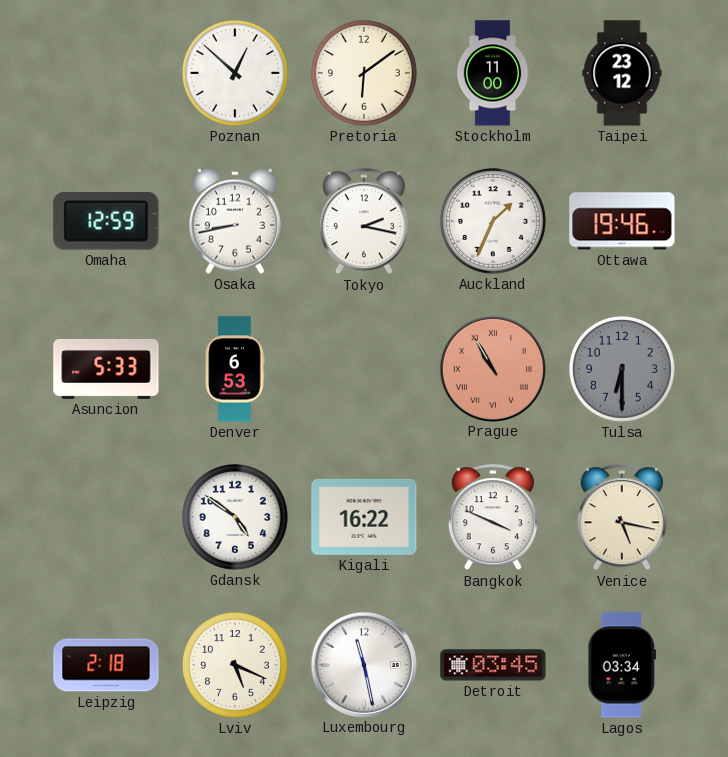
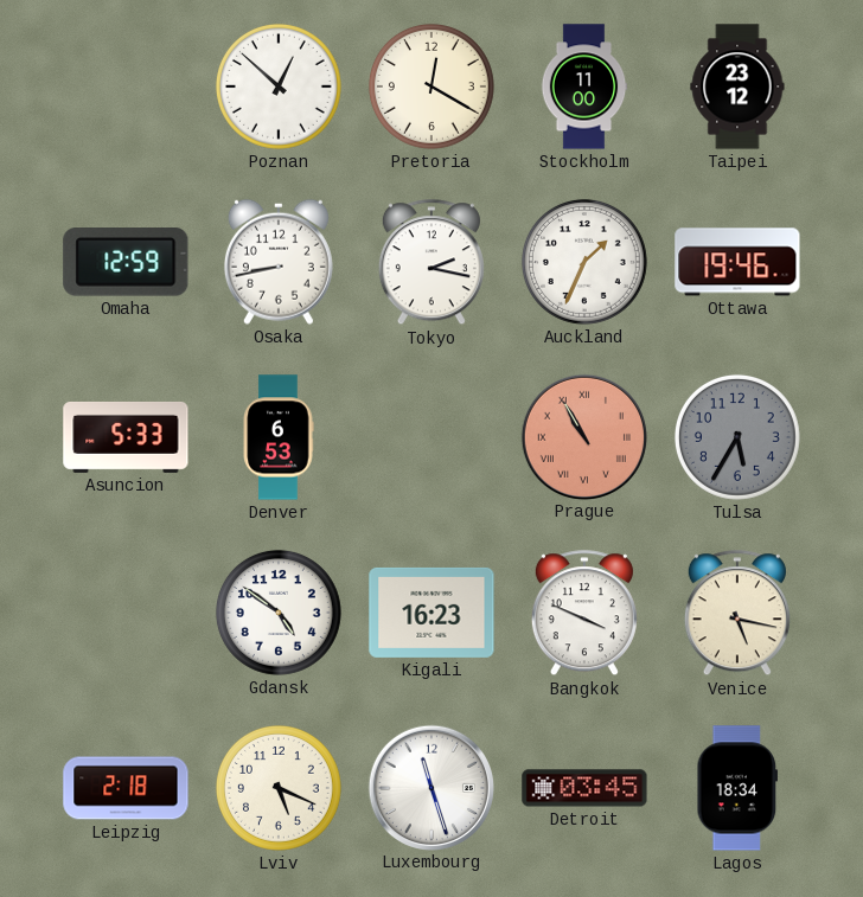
Pretoria: 6:09 -> 12:20
Tulsa: 6:30 -> 5:35
Kigali: 16:22 -> 16:23
Luxembourg: 11:28 -> 11:27
Lagos: 03:34 -> 18:34
